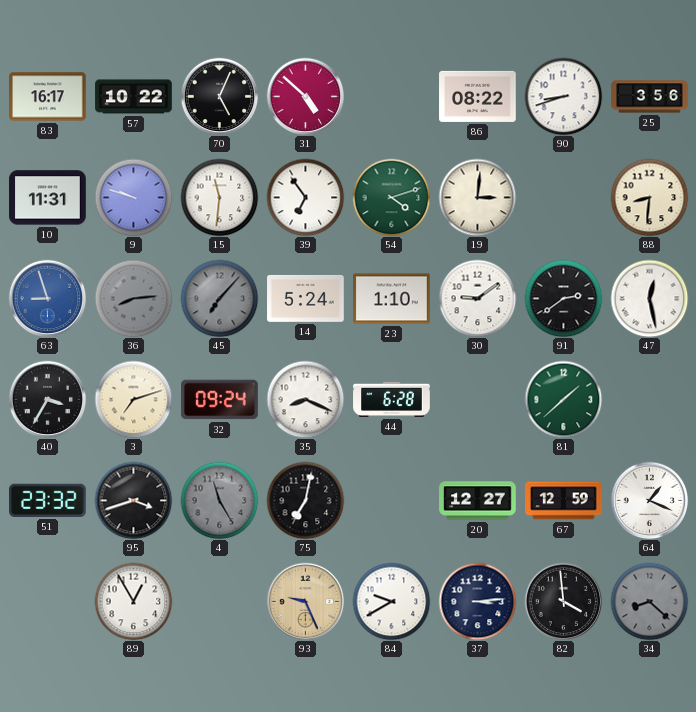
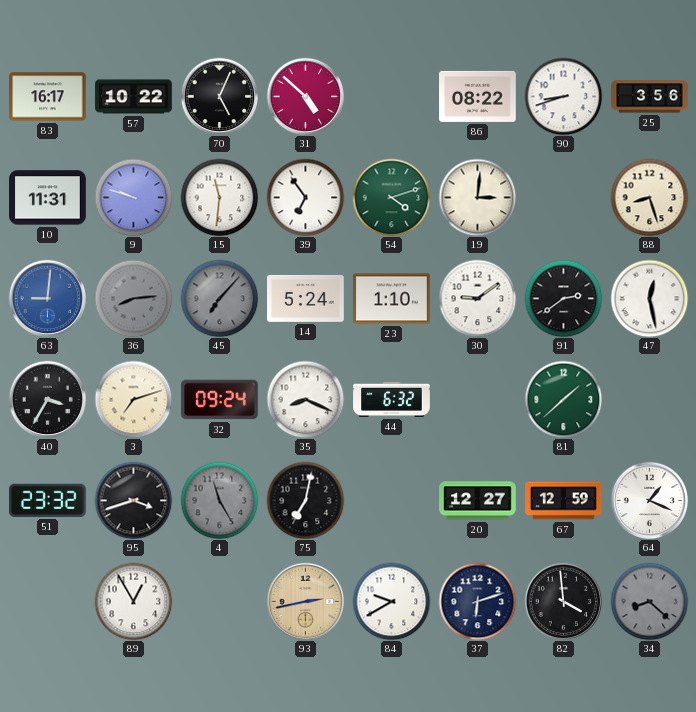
88: 8:31 -> 8:27
63: 8:57 -> 9:01
44: 6:28 -> 6:32
93: 9:26 -> 2:43
37: 3:14 -> 6:12
